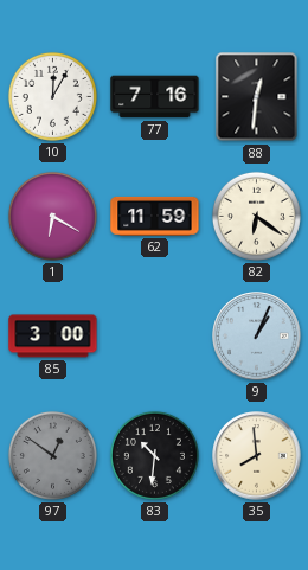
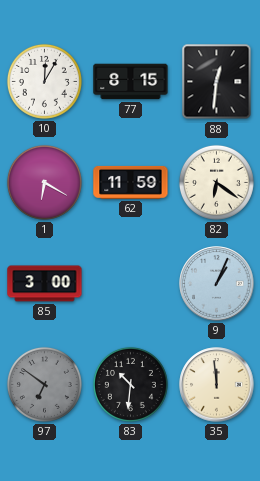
77: 7:16 -> 8:15
97: 12:51 -> 6:51
35: 7:59 -> 11:59
